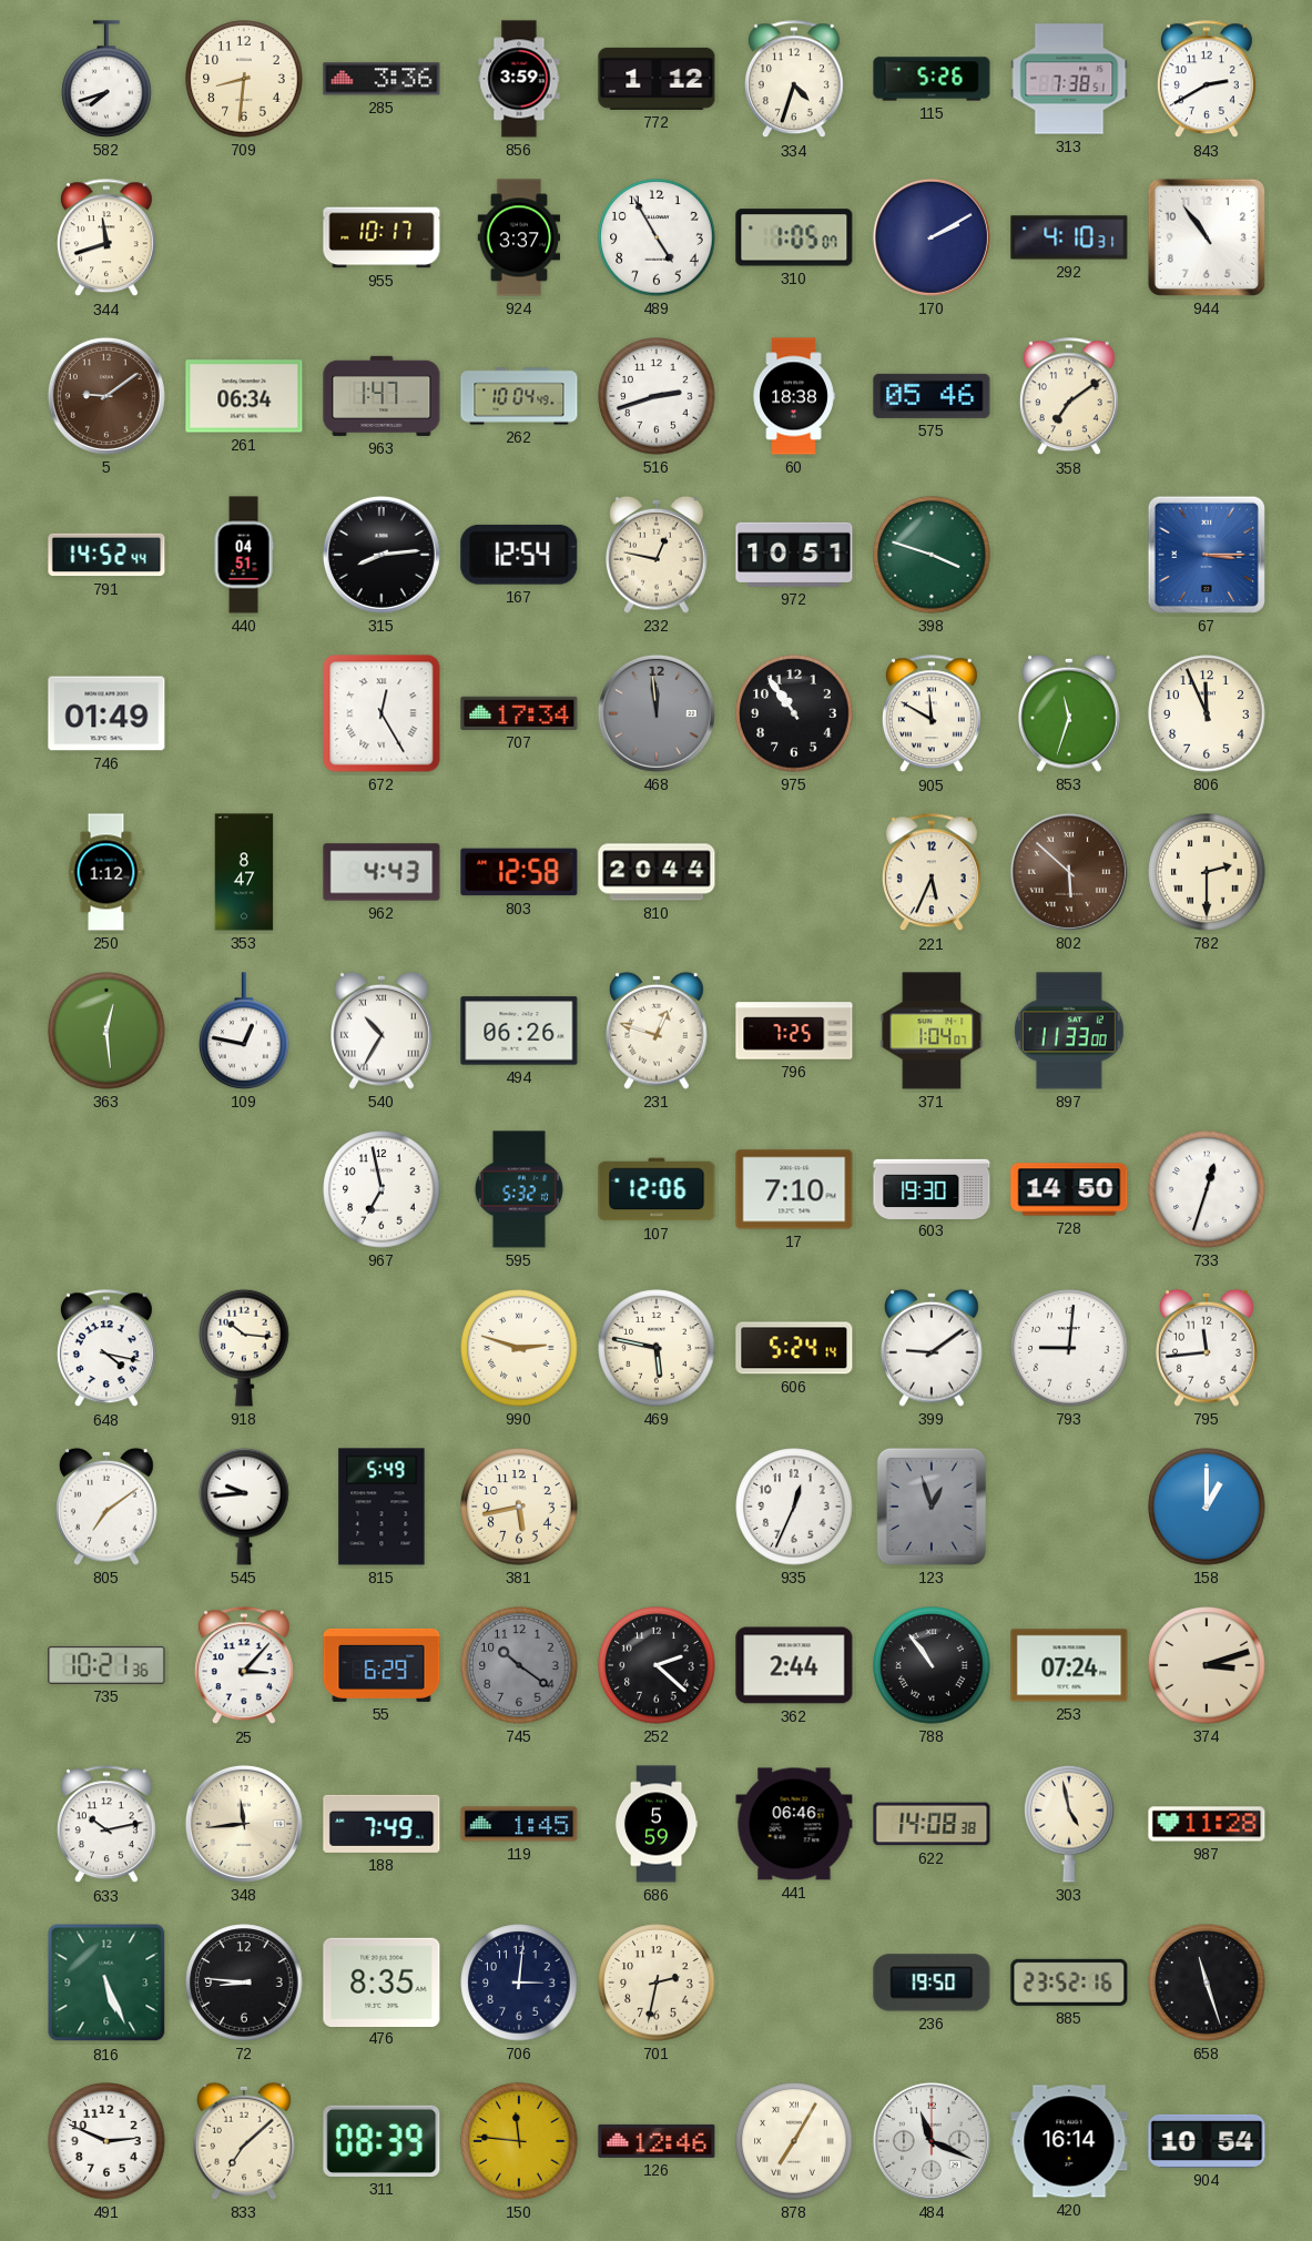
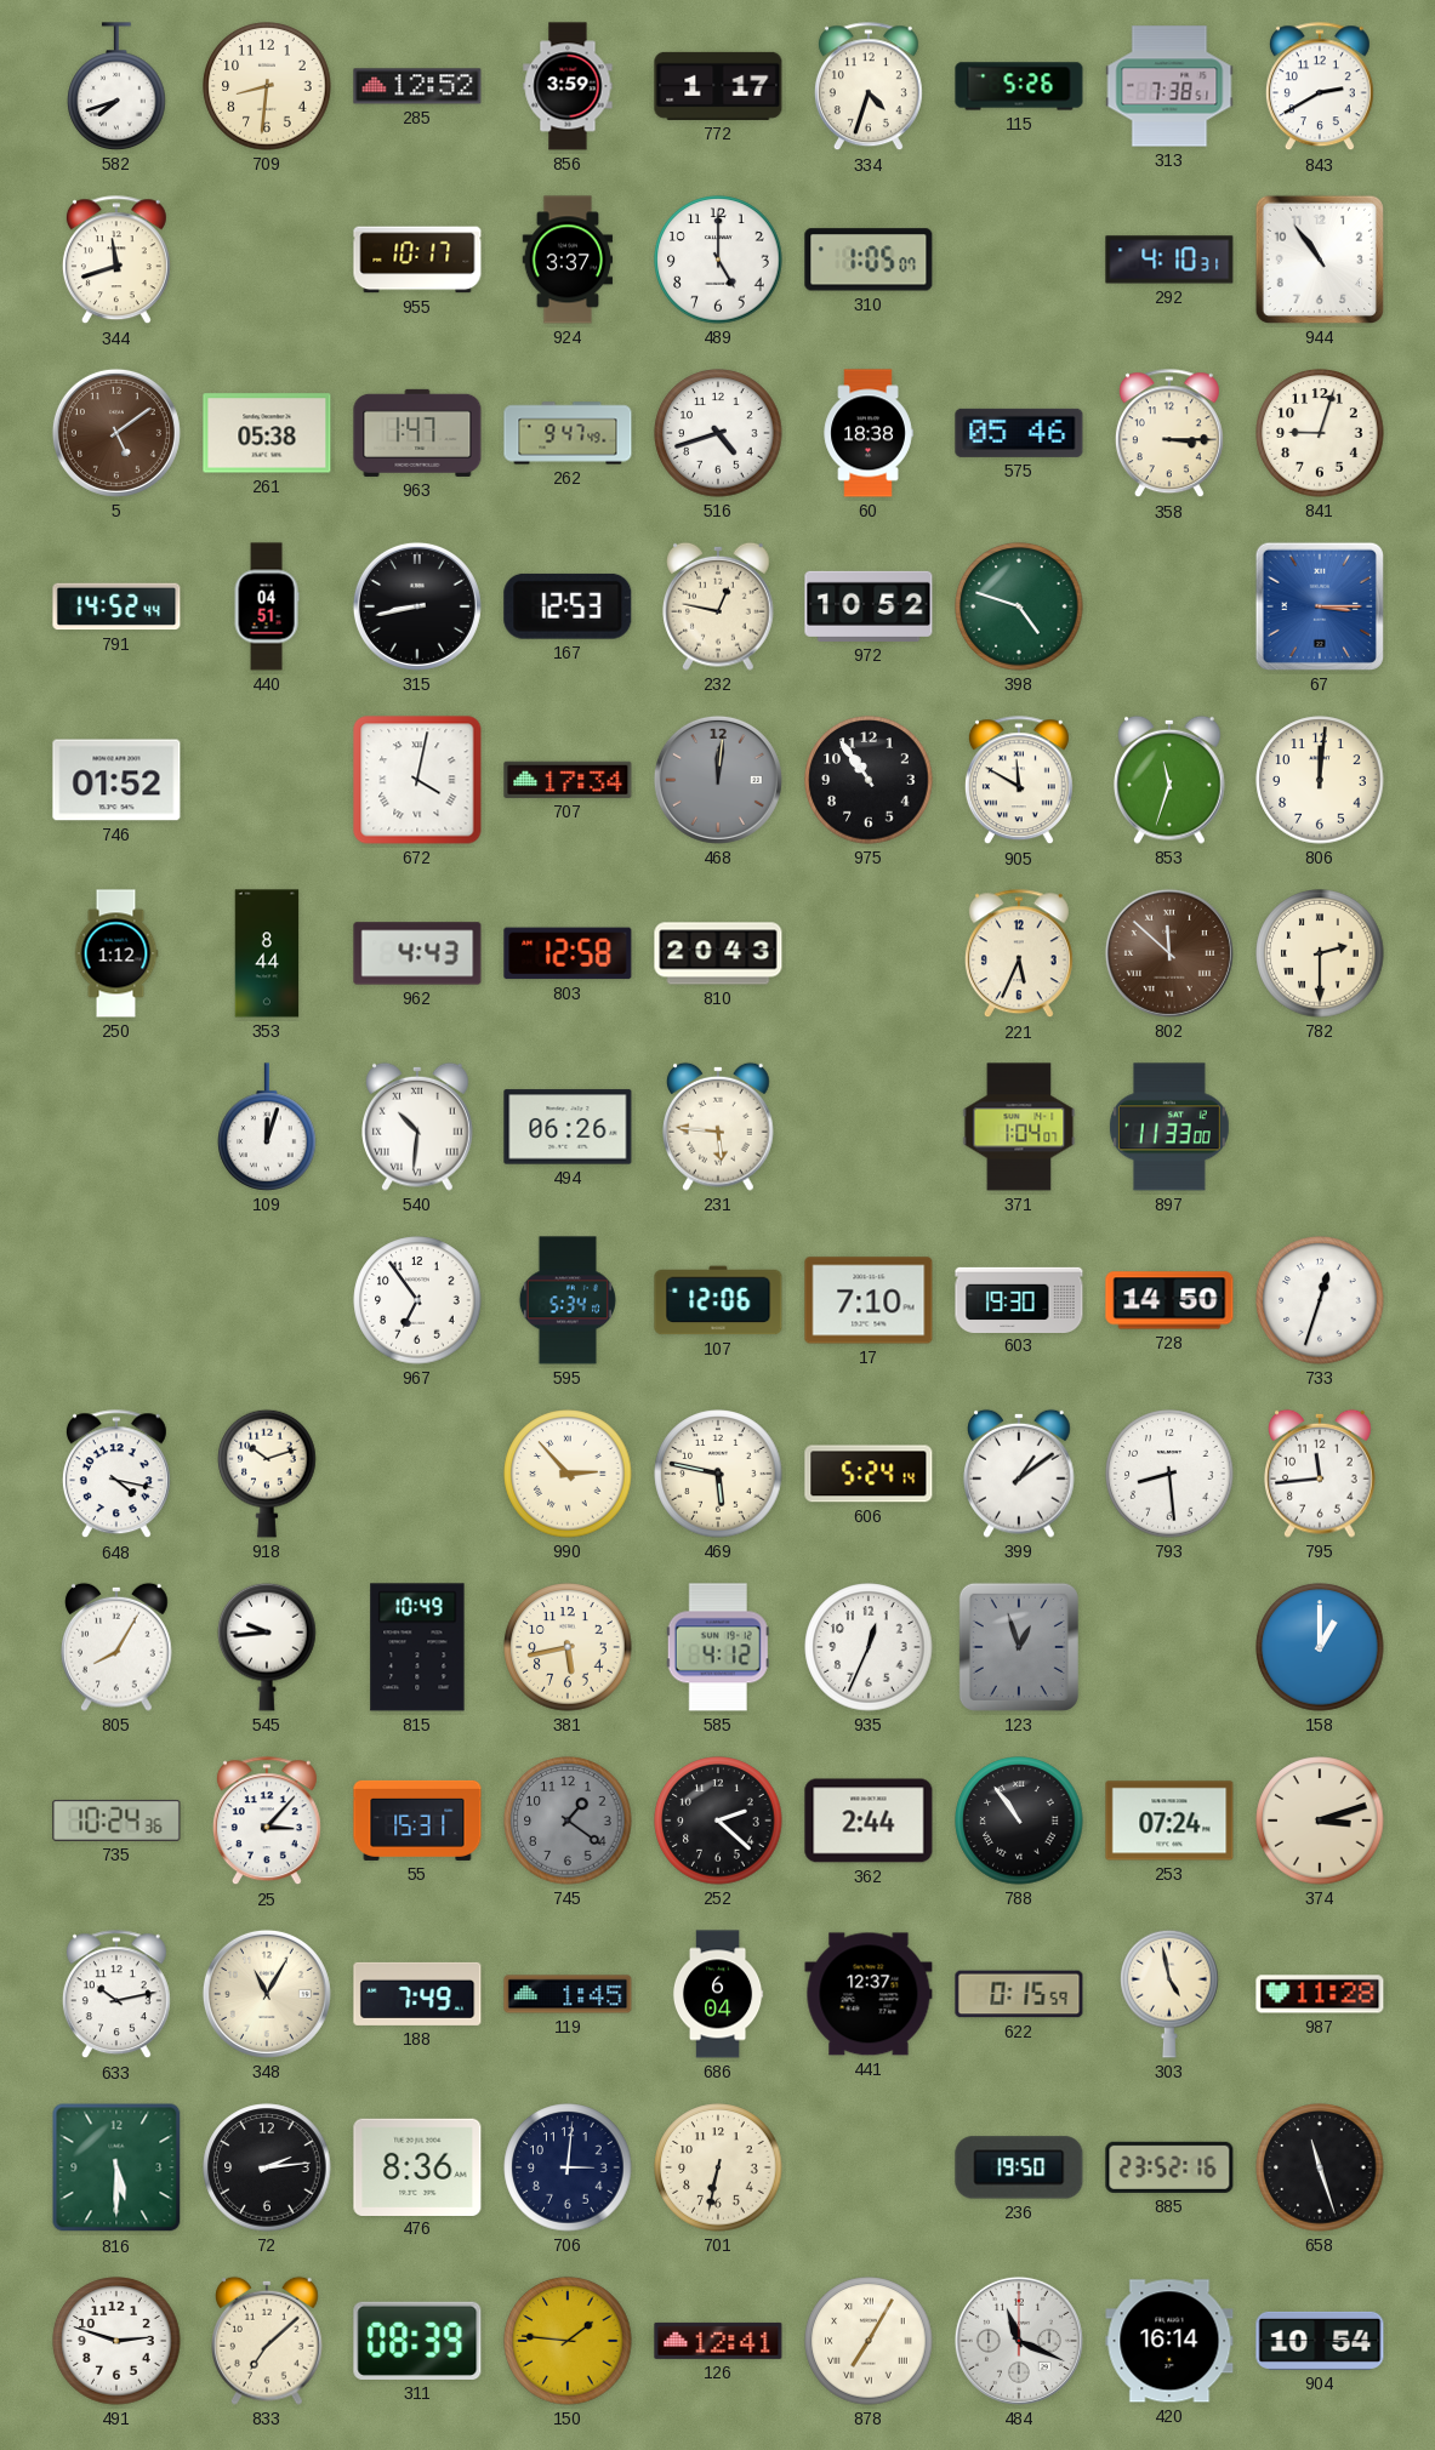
285: 3:36 -> 12:52
772: 1:12 -> 1:17
489: 4:55 -> 5:00
170: 2:10 -> none
5: 9:09 -> 5:09
261: 06:34 -> 05:38
262: 10:04 -> 9:47
516: 2:42 -> 4:42
358: 7:09 -> 3:15
841: none -> 9:03
315: 8:14 -> 8:43
167: 12:54 -> 12:53
972: 10:51 -> 10:52
398: 3:48 -> 4:48
746: 01:49 -> 01:52
672: 12:25 -> 4:02
468: 11:59 -> 12:01
806: 11:56 -> 12:01
353: 8:47 -> 8:44
810: 20:44 -> 20:43
802: 5:52 -> 11:52
363: 12:29 -> none
109: 12:47 -> 12:03
540: 10:35 -> 10:31
231: 12:48 -> 5:46
796: 7:25 -> none
967: 6:58 -> 6:54
595: 5:32 -> 5:34
918: 10:16 -> 10:12
990: 2:48 -> 2:53
399: 9:09 -> 1:09
793: 9:01 -> 8:29
805: 7:09 -> 8:05
815: 5:49 -> 10:49
585: none -> 4:12
735: 10:21 -> 10:24
55: 6:29 -> 15:31
745: 10:21 -> 1:21
348: 11:44 -> 11:05
686: 5:59 -> 6:04
441: 06:46 -> 12:37
622: 14:08 -> 0:15
816: 5:26 -> 5:30
72: 8:46 -> 2:14
476: 8:35 -> 8:36
701: 2:32 -> 6:32
491: 2:49 -> 2:48
150: 11:46 -> 1:46
126: 12:46 -> 12:41
